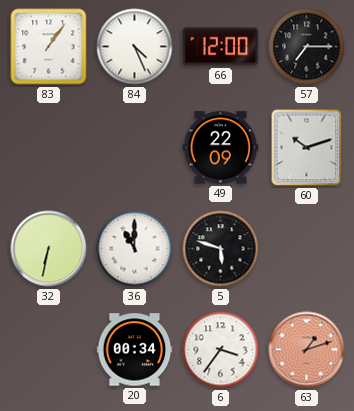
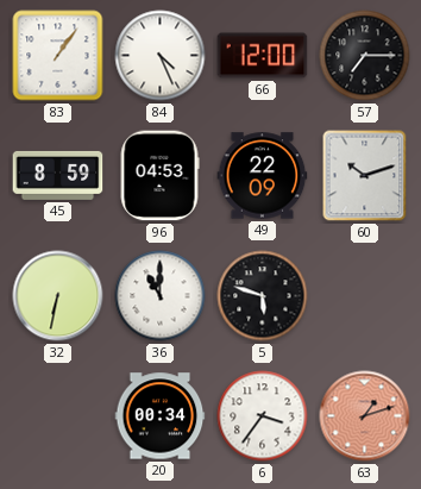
45: none -> 8:59
96: none -> 04:53
